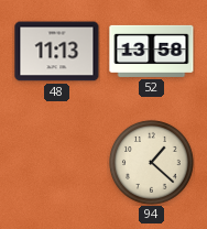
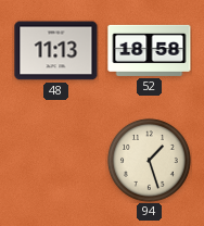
52: 13:58 -> 18:58
94: 1:22 -> 1:27
